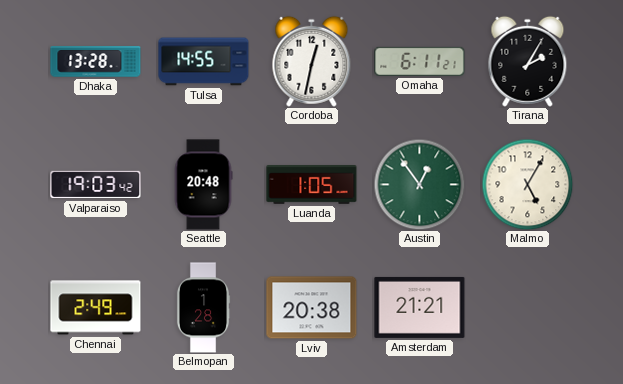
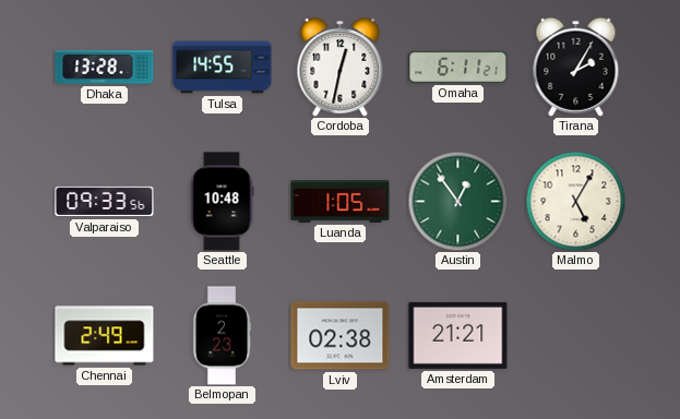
Valparaiso: 19:03 -> 09:33
Seattle: 20:48 -> 10:48
Belmopan: 1:28 -> 2:23
Lviv: 20:38 -> 02:38
